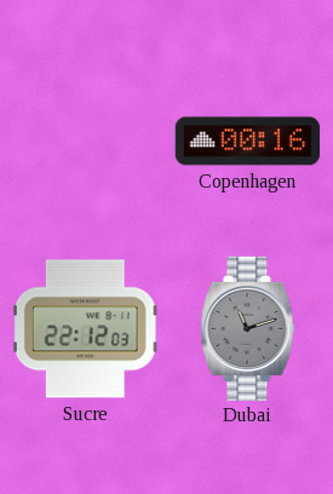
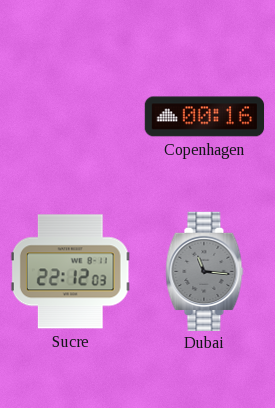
Dubai: 11:12 -> 11:16
